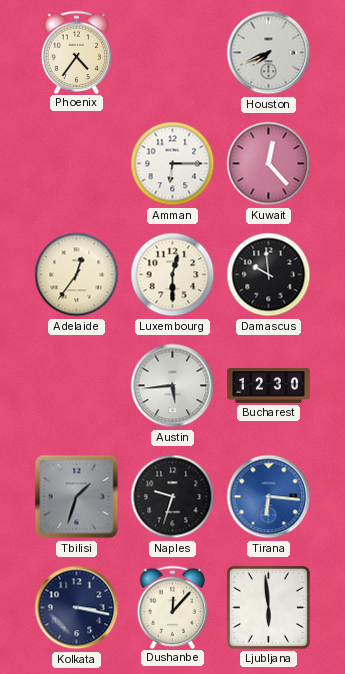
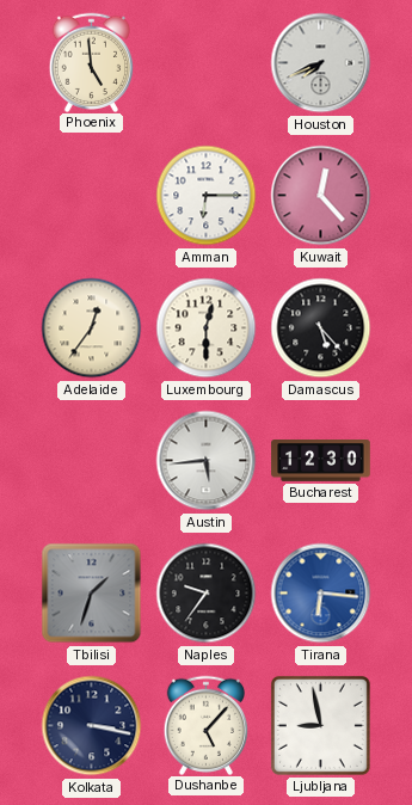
Phoenix: 4:36 -> 4:59
Damascus: 9:59 -> 5:23
Naples: 9:33 -> 9:36
Dushanbe: 12:07 -> 5:07
Ljubljana: 5:59 -> 8:58
